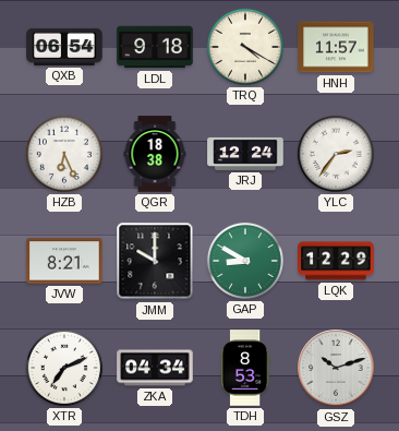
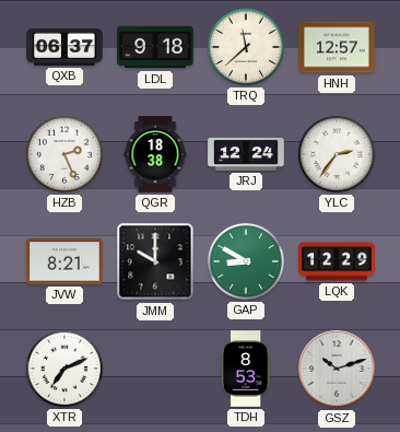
QXB: 06:54 -> 06:37
TRQ: 4:20 -> 11:38
HNH: 11:57 -> 12:57
HZB: 6:26 -> 2:26
ZKA: 04:34 -> none
